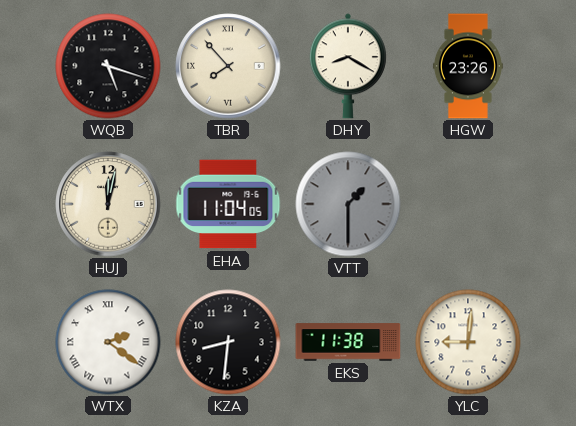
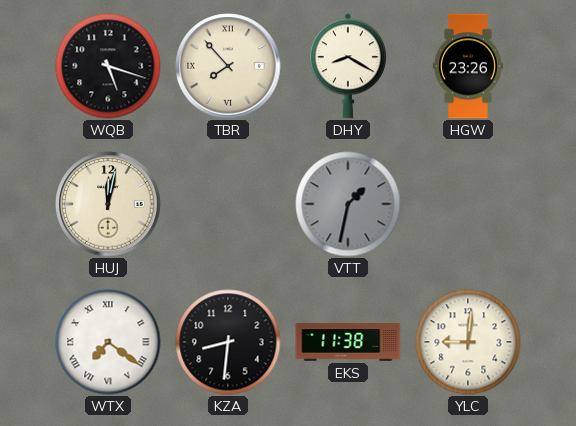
EHA: 11:04 -> none
VTT: 1:30 -> 1:32
WTX: 2:21 -> 7:21
